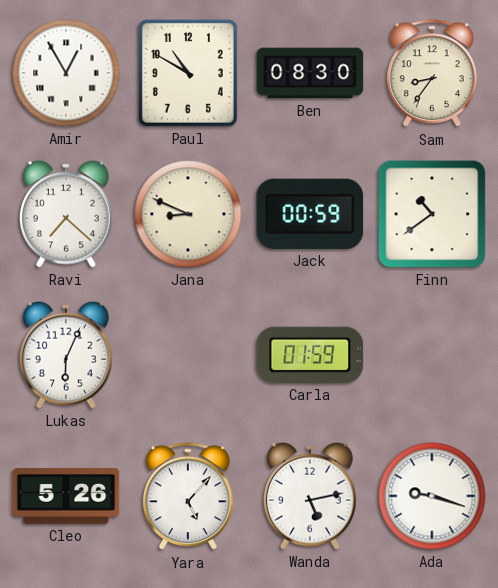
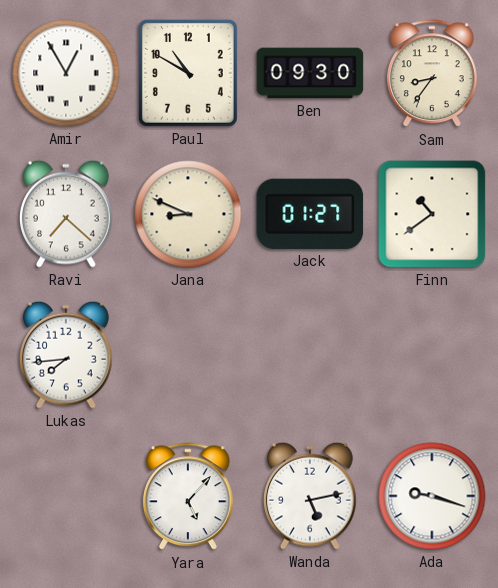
Ben: 08:30 -> 09:30
Jack: 00:59 -> 01:27
Lukas: 6:04 -> 7:44
Carla: 01:59 -> none
Cleo: 5:26 -> none
